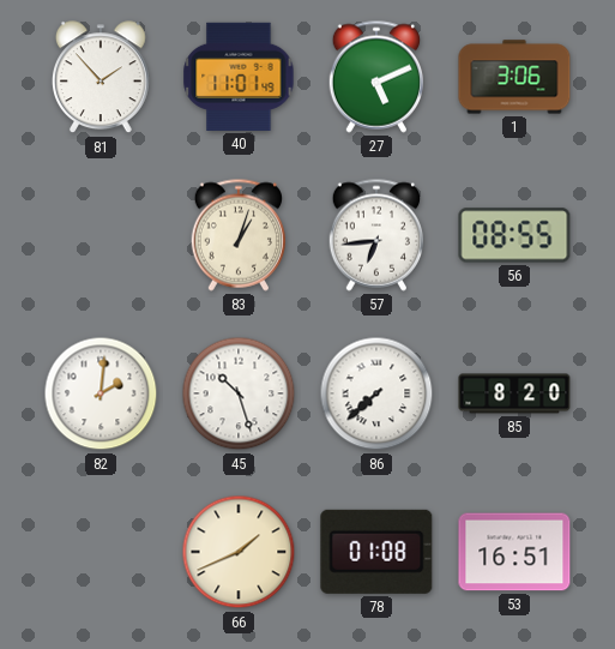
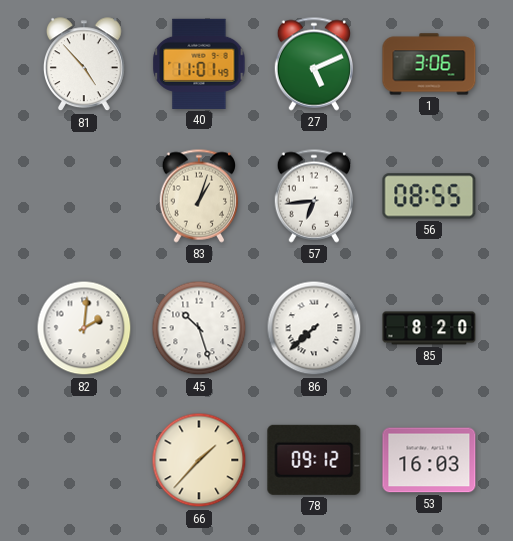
81: 1:53 -> 4:53
66: 1:41 -> 1:37
78: 01:08 -> 09:12
53: 16:51 -> 16:03
